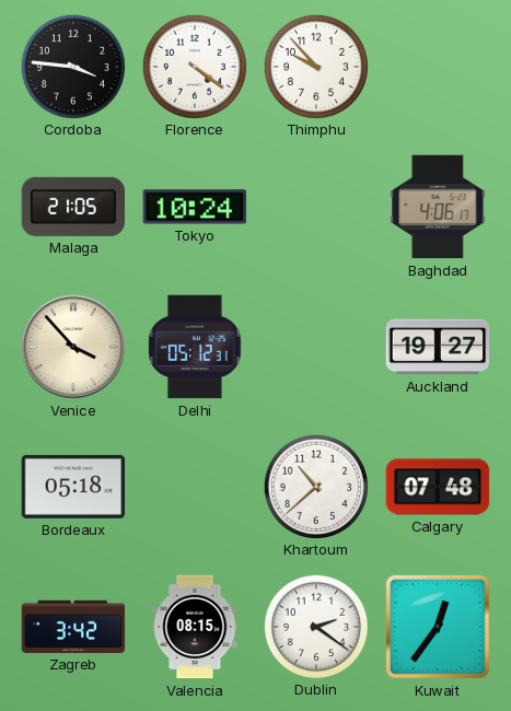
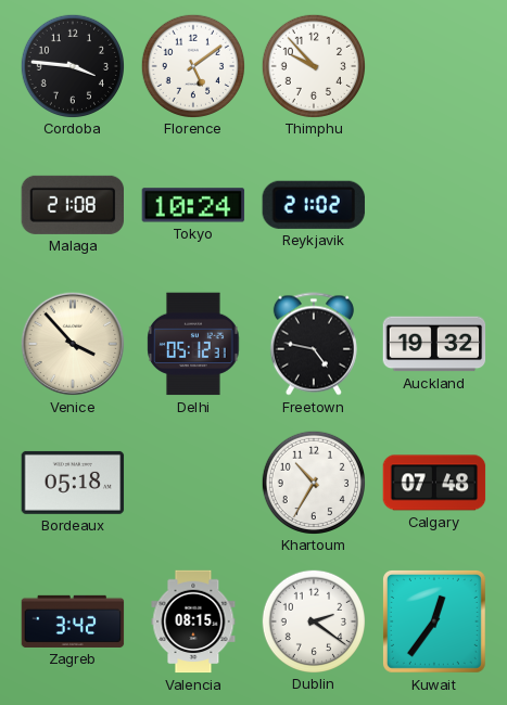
Florence: 4:21 -> 5:09
Malaga: 21:05 -> 21:08
Reykjavik: none -> 21:02
Baghdad: 4:06 -> none
Freetown: none -> 4:47
Auckland: 19:27 -> 19:32
Khartoum: 10:38 -> 10:35
